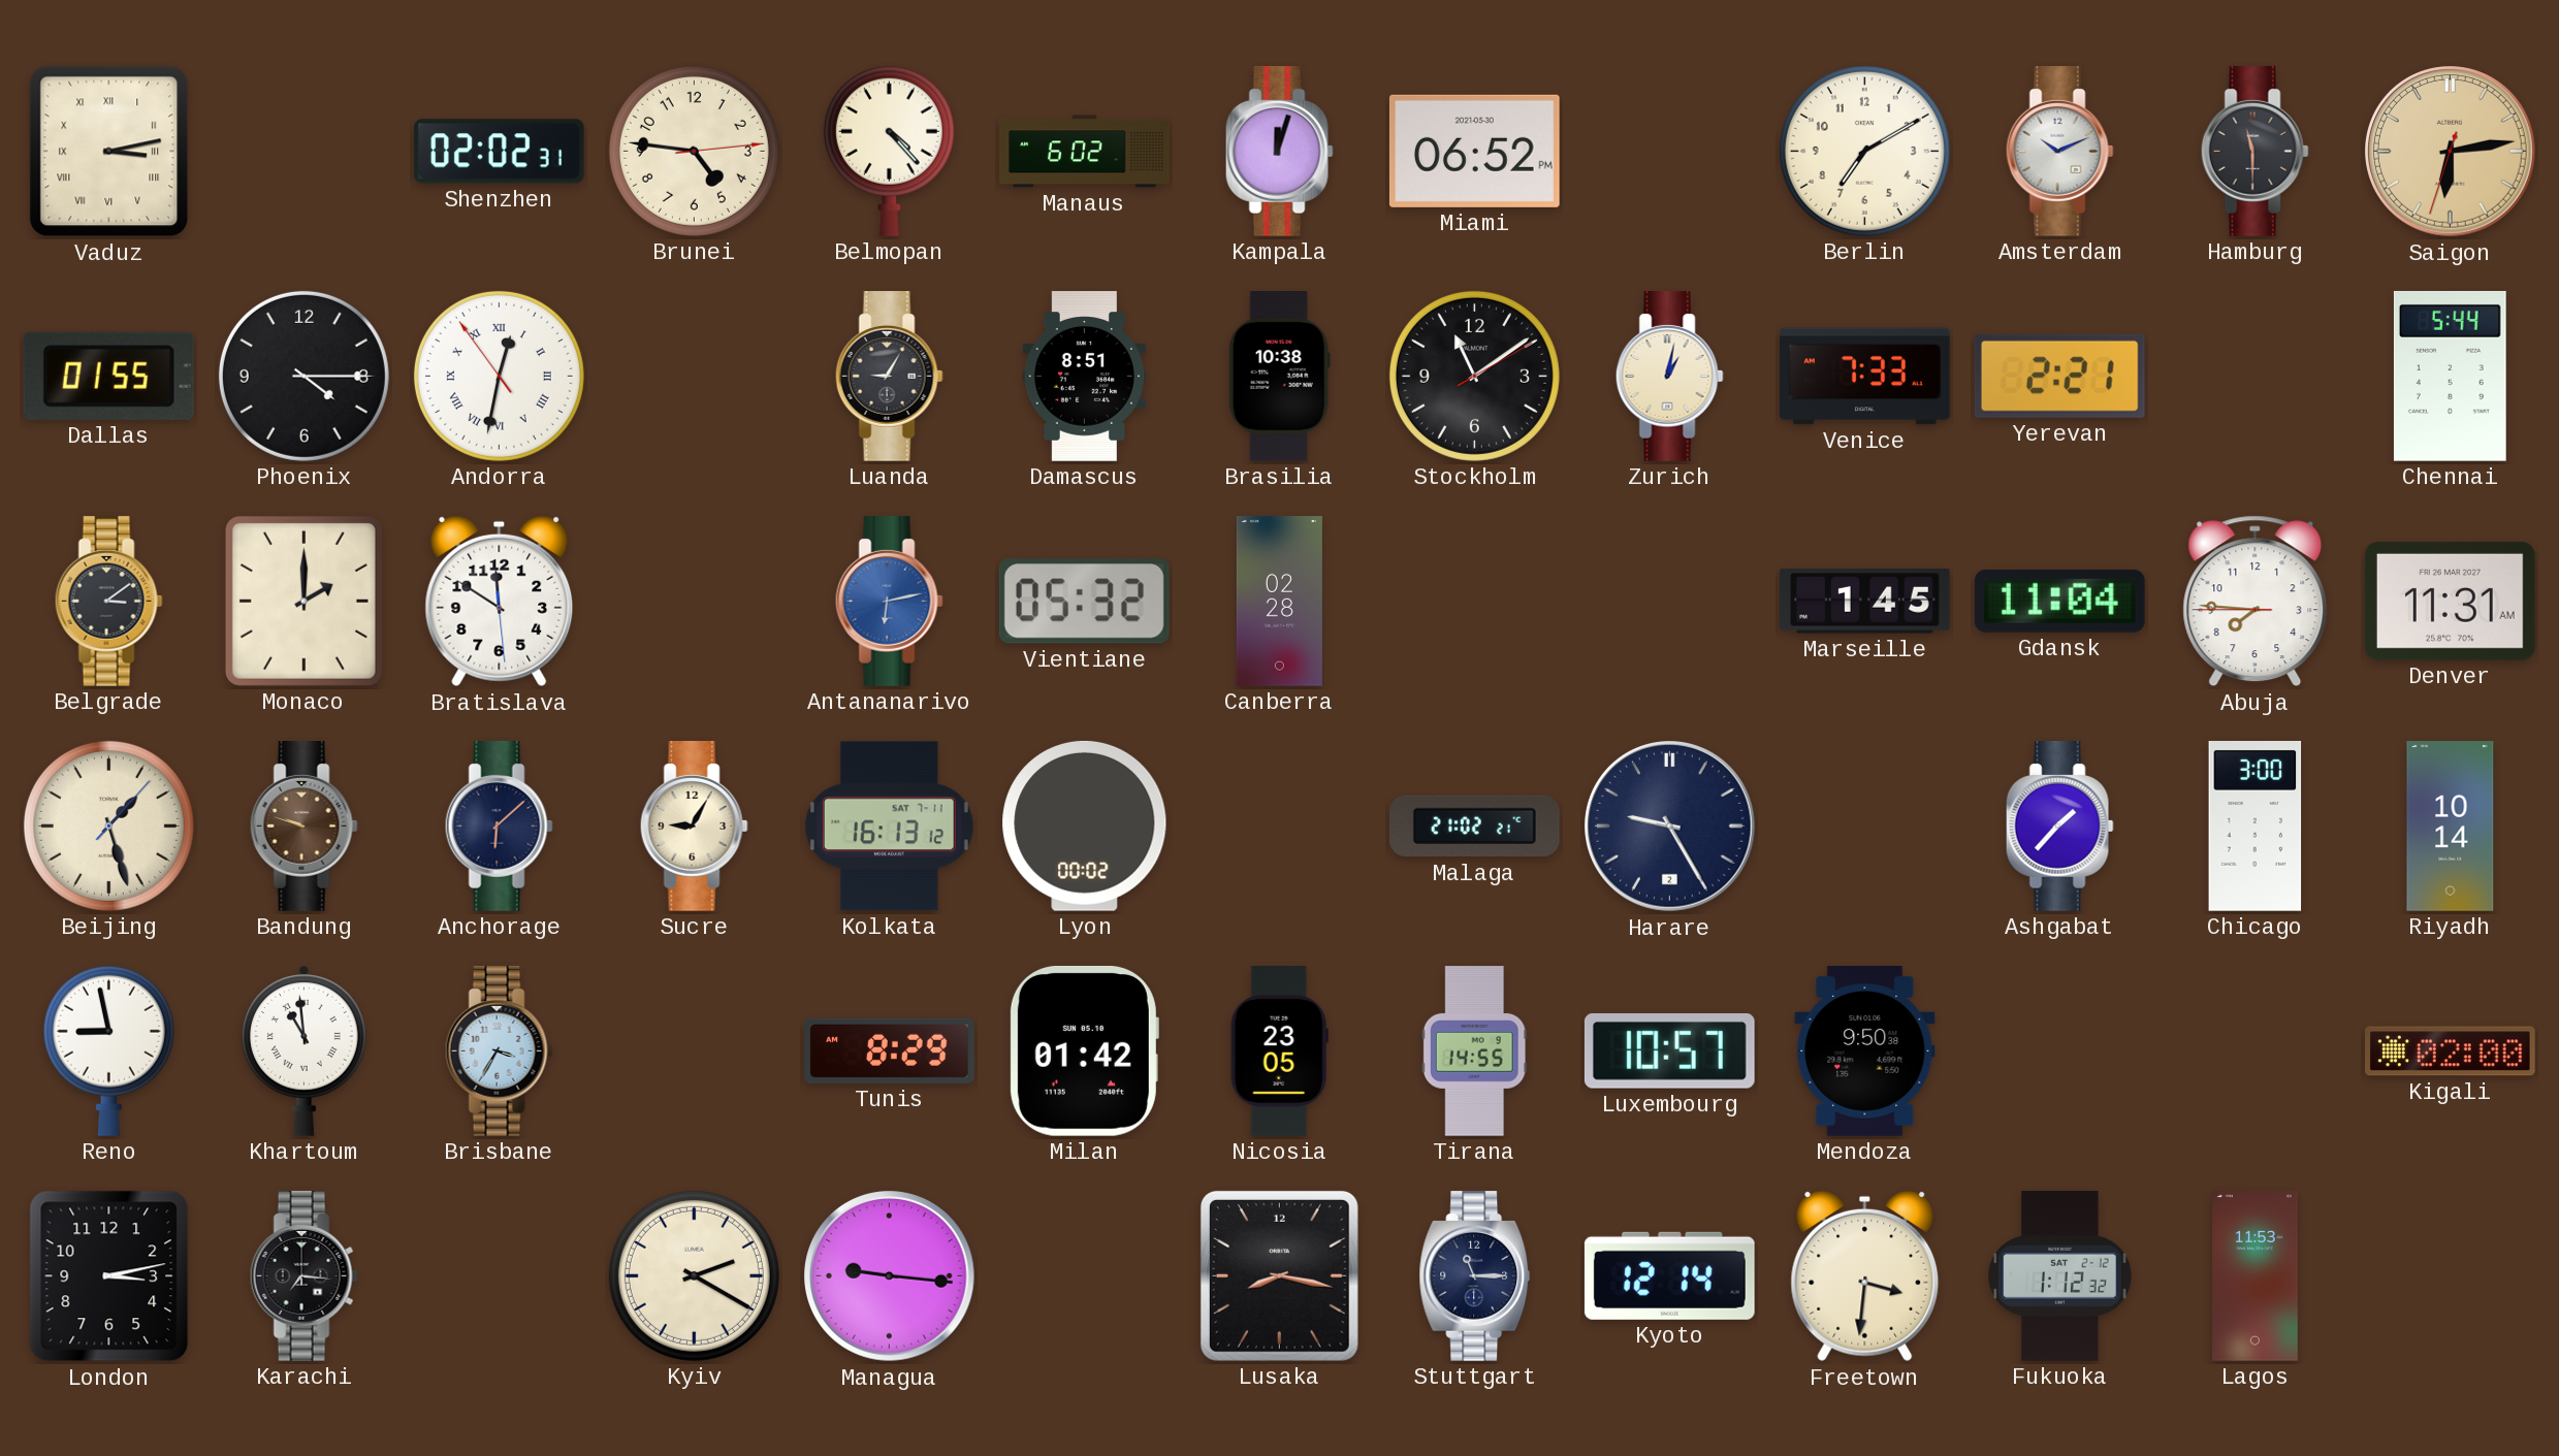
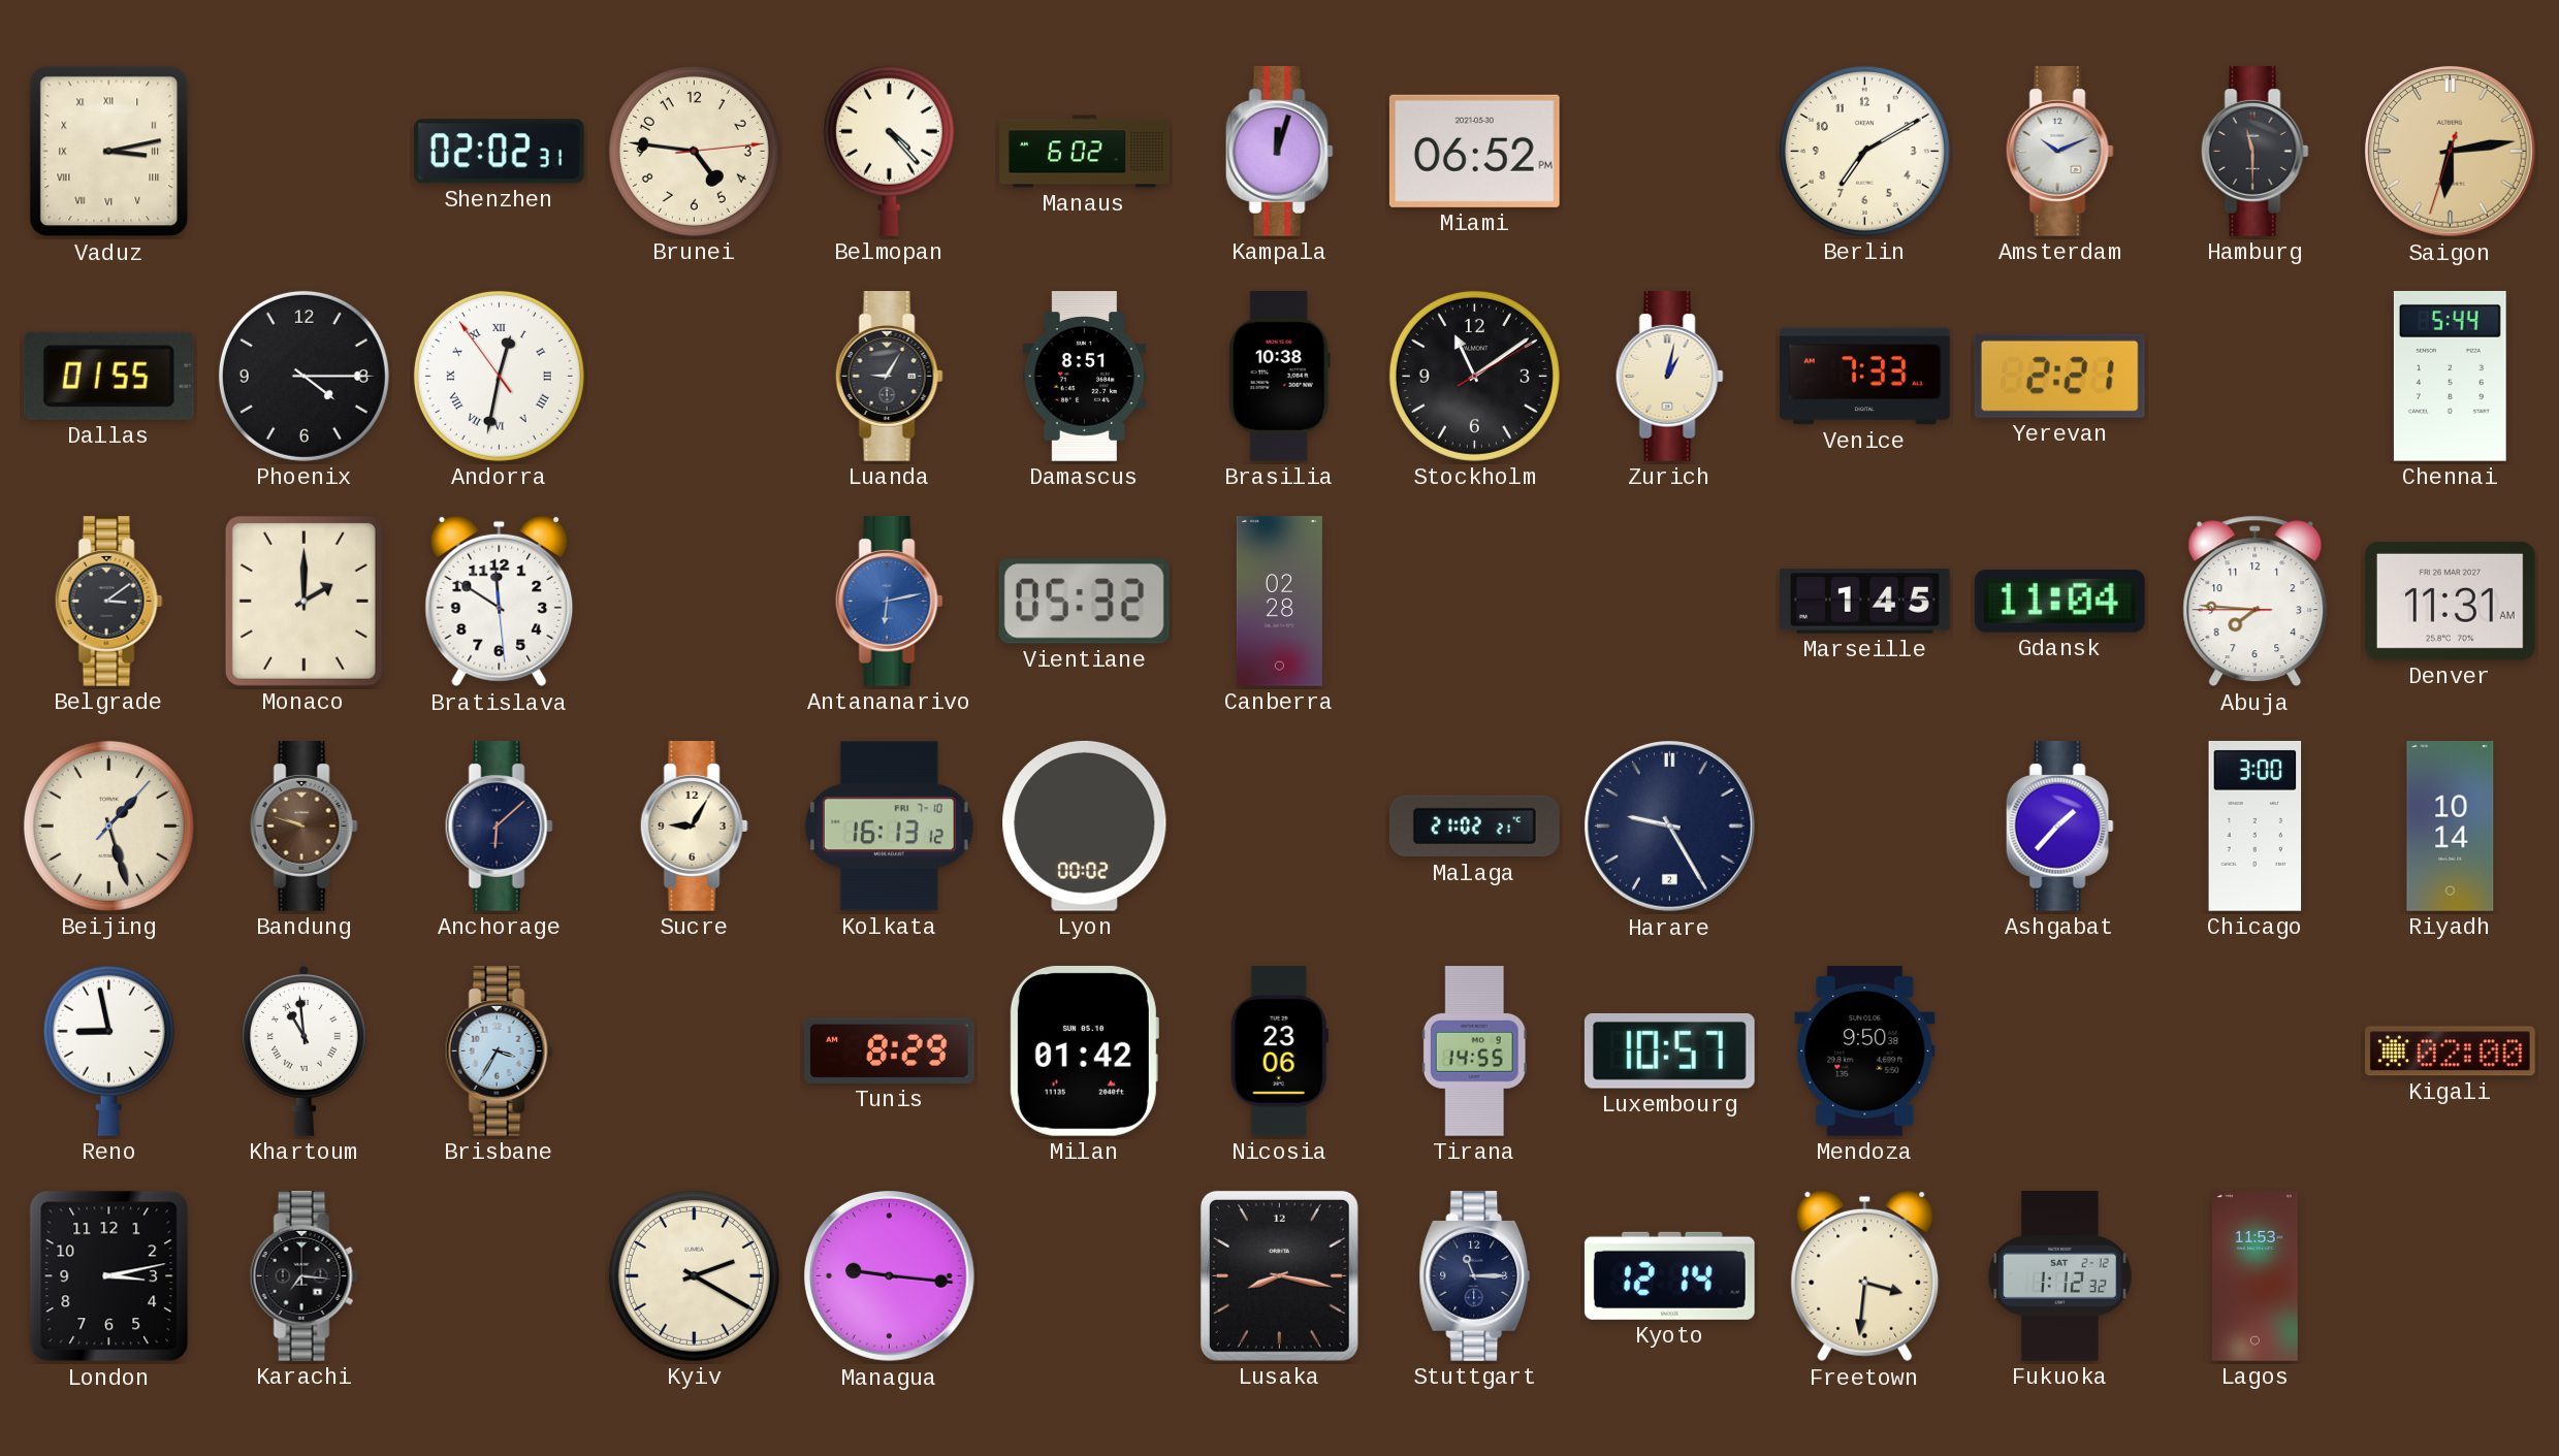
Kolkata date: SAT 7-11 -> FRI 7-10
Nicosia: 23:05 -> 23:06
